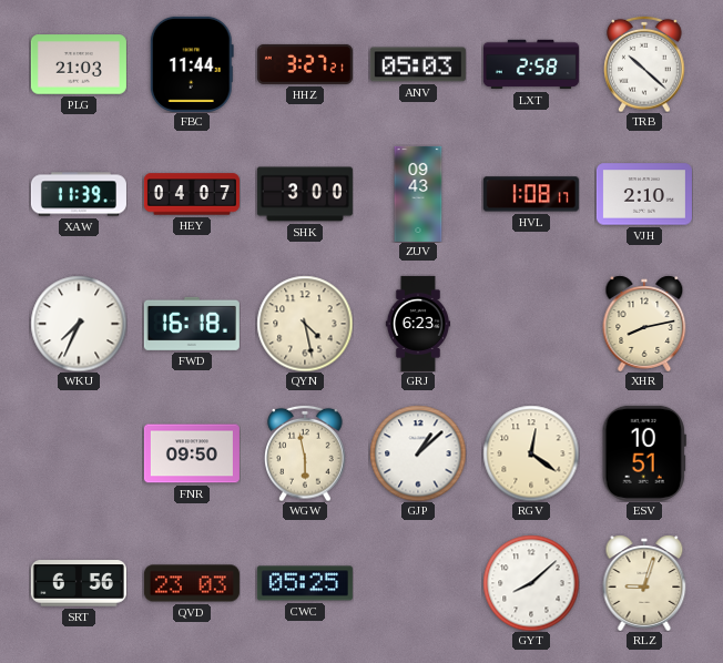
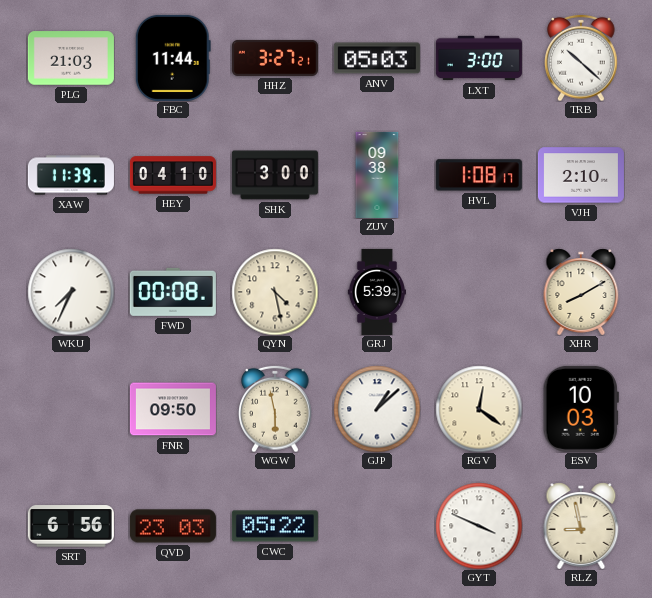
LXT: 2:58 -> 3:00
HEY: 04:07 -> 04:10
ZUV: 09:43 -> 09:38
FWD: 16:18 -> 00:08
GRJ: 6:23 -> 5:39
XHR: 8:13 -> 8:10
ESV: 10:51 -> 10:03
CWC: 05:25 -> 05:22
GYT: 8:08 -> 3:49
RLZ: 9:03 -> 8:58
